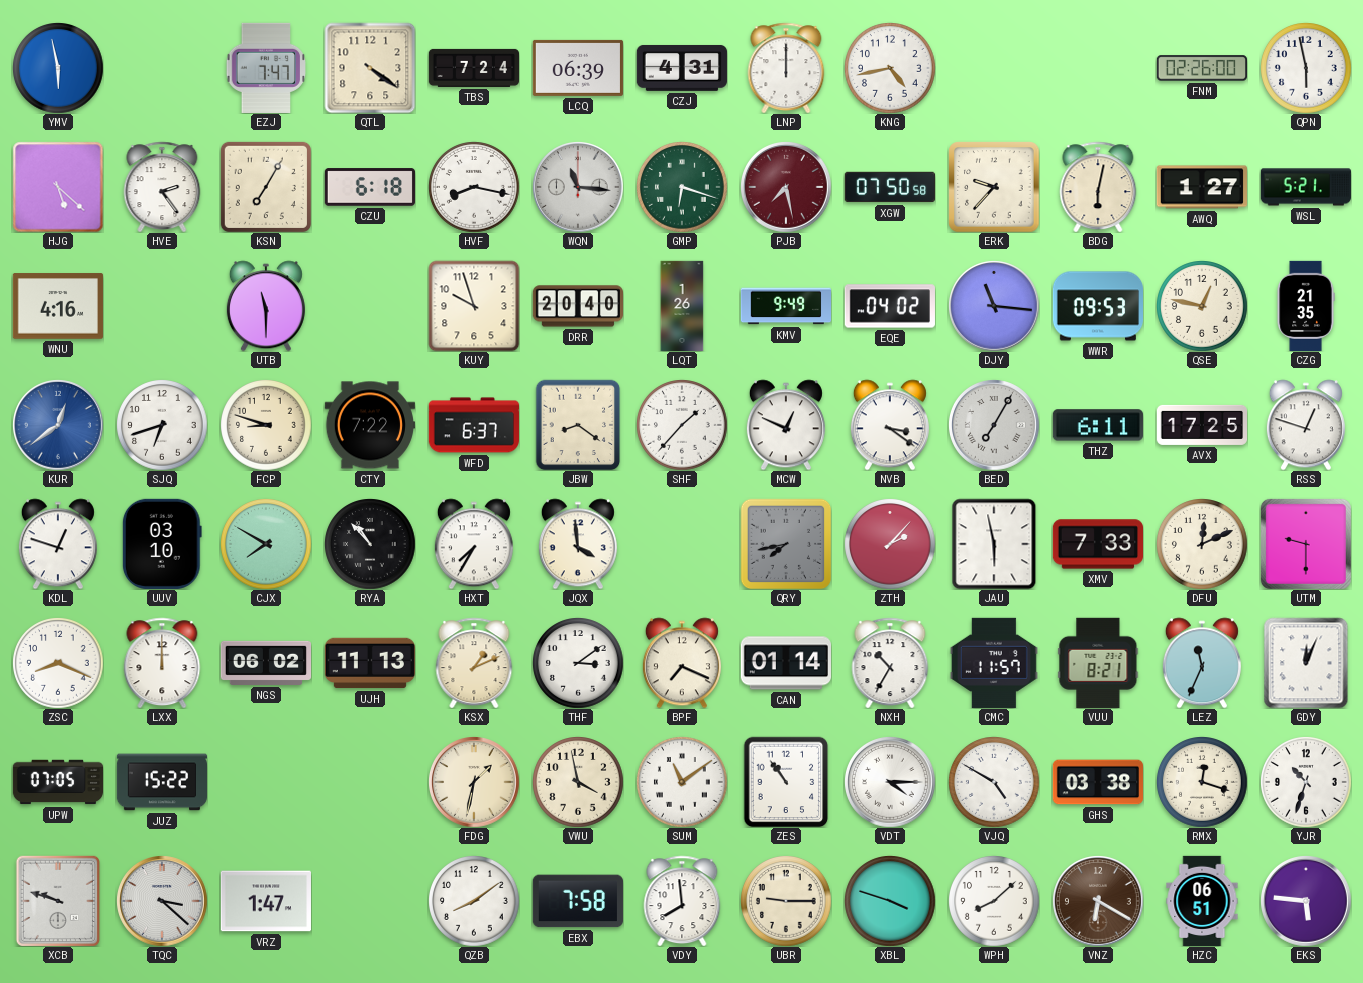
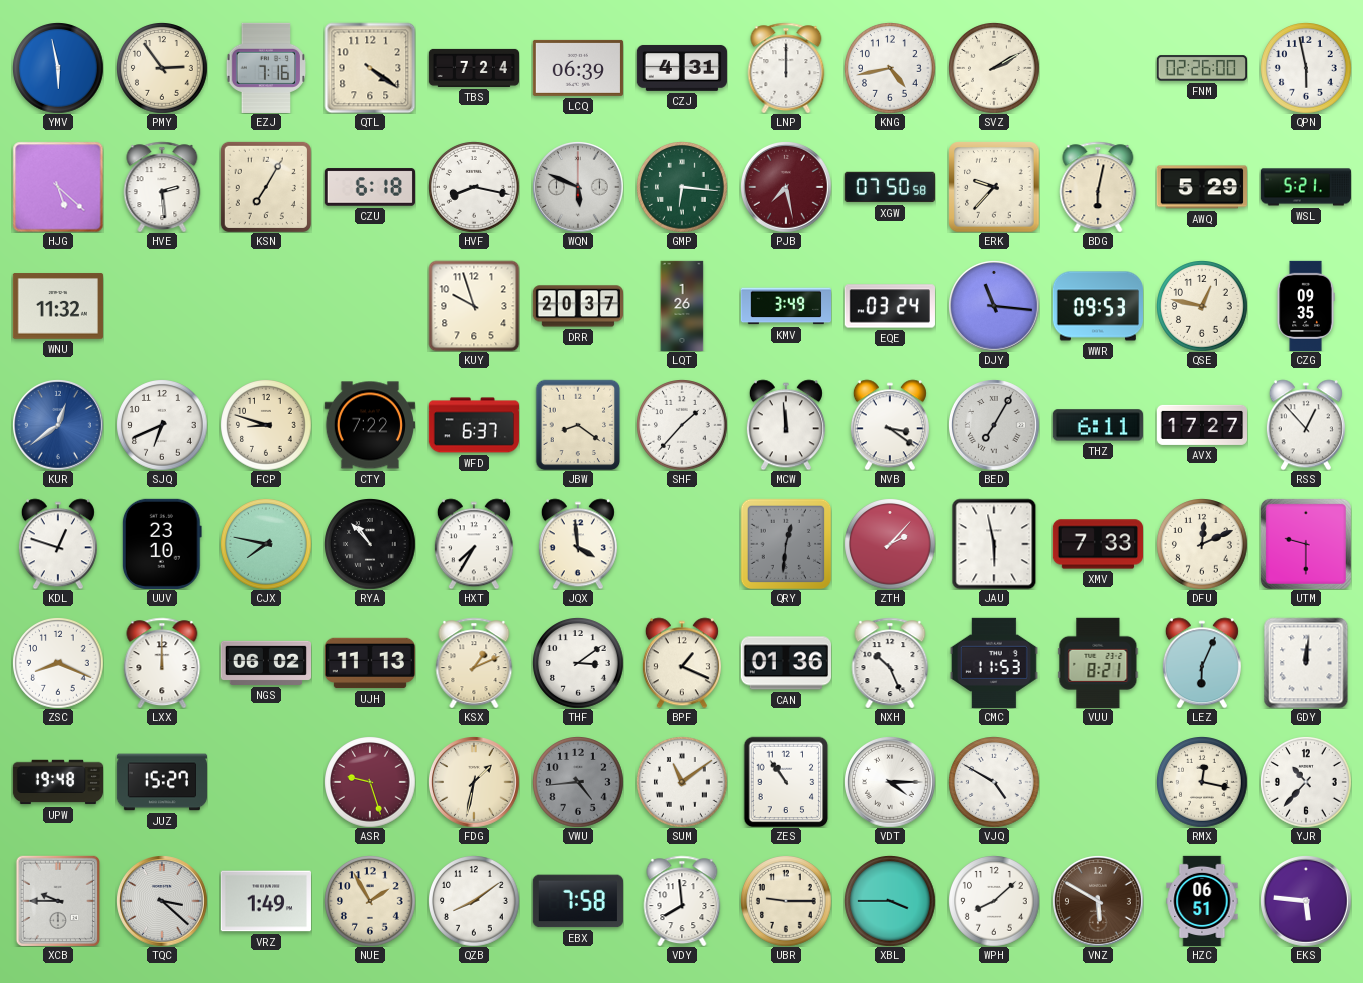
PMY: none -> 2:54
EZJ: 7:47 -> 7:16
SVZ: none -> 2:10
HVE: 2:24 -> 2:29
WQN: 11:16 -> 5:49
GMP: 6:18 -> 6:16
AWQ: 1:27 -> 5:29
WNU: 4:16 -> 11:32
UTB: 11:30 -> none
DRR: 20:40 -> 20:37
KMV: 9:49 -> 3:49
EQE: 04:02 -> 03:24
CZG: 21:35 -> 09:35
SJQ: 6:42 -> 6:41
MCW: 12:49 -> 11:59
AVX: 17:25 -> 17:27
RSS: 12:48 -> 12:53
UUV: 03:10 -> 23:10
CJX: 7:50 -> 7:47
QRY: 7:43 -> 12:31
BPF: 7:19 -> 1:19
CAN: 01:14 -> 01:36
NXH: 10:35 -> 10:26
CMC: 11:57 -> 11:53
LEZ: 11:34 -> 6:04
GDY: 12:04 -> 12:01
UPW: 07:05 -> 19:48
JUZ: 15:22 -> 15:27
ASR: none -> 9:27
VWU: 3:58 -> 4:44
VWU dial: cream -> grey
GHS: 03:38 -> none
RMX: 12:18 -> 12:17
YJR: 10:33 -> 10:37
XCB: 9:48 -> 9:45
VRZ: 1:47 -> 1:49
NUE: none -> 1:55
XBL: 3:48 -> 3:45
VNZ: 6:20 -> 5:50
